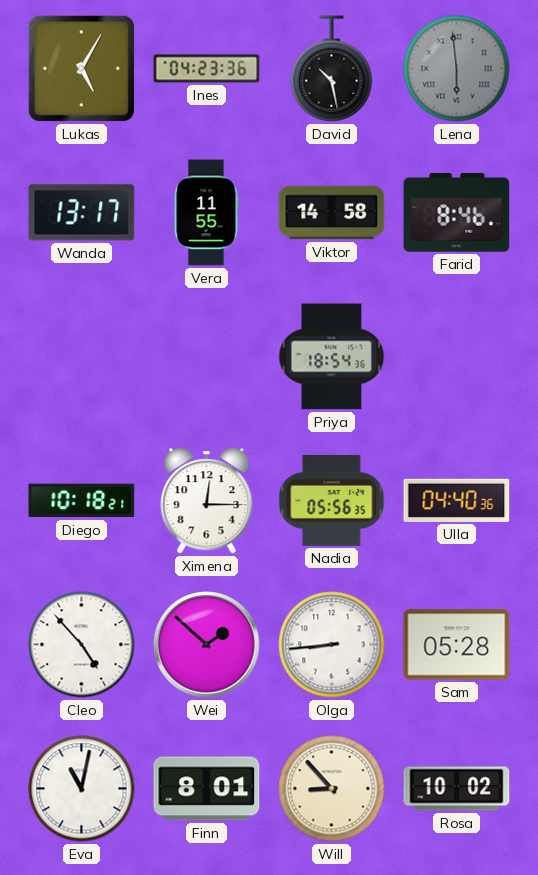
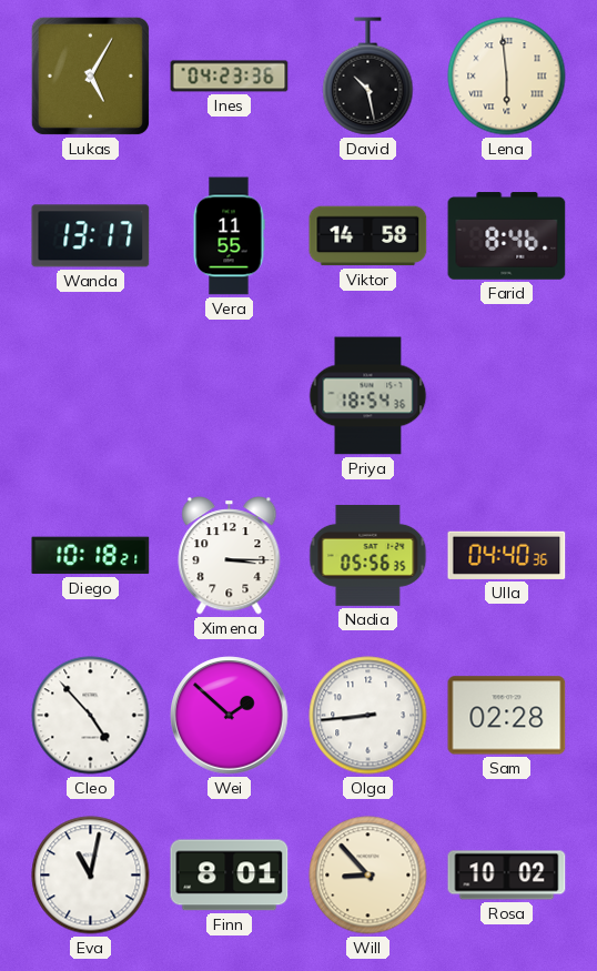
Lena dial: grey -> cream
Ximena: 12:15 -> 3:15
Sam: 05:28 -> 02:28
